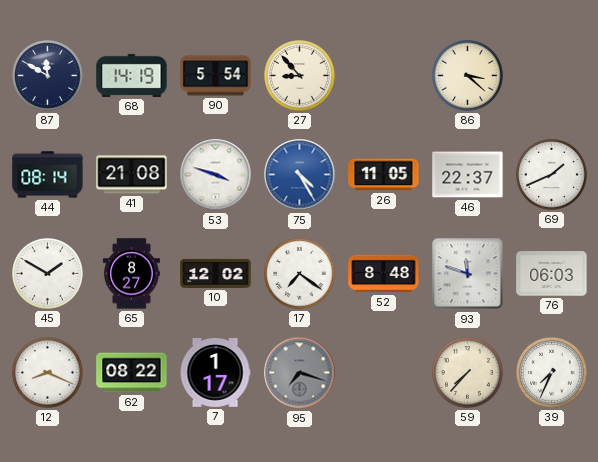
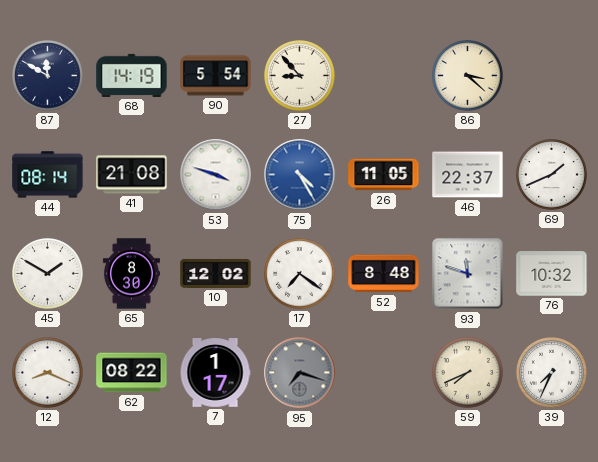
65: 8:27 -> 8:30
76: 06:03 -> 10:32
59: 7:37 -> 7:41
